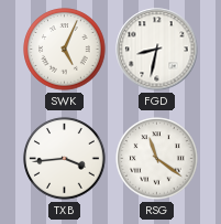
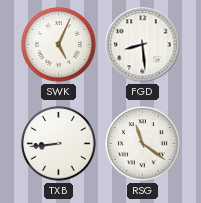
FGD: 8:32 -> 8:29
TXB: 3:44 -> 8:44
